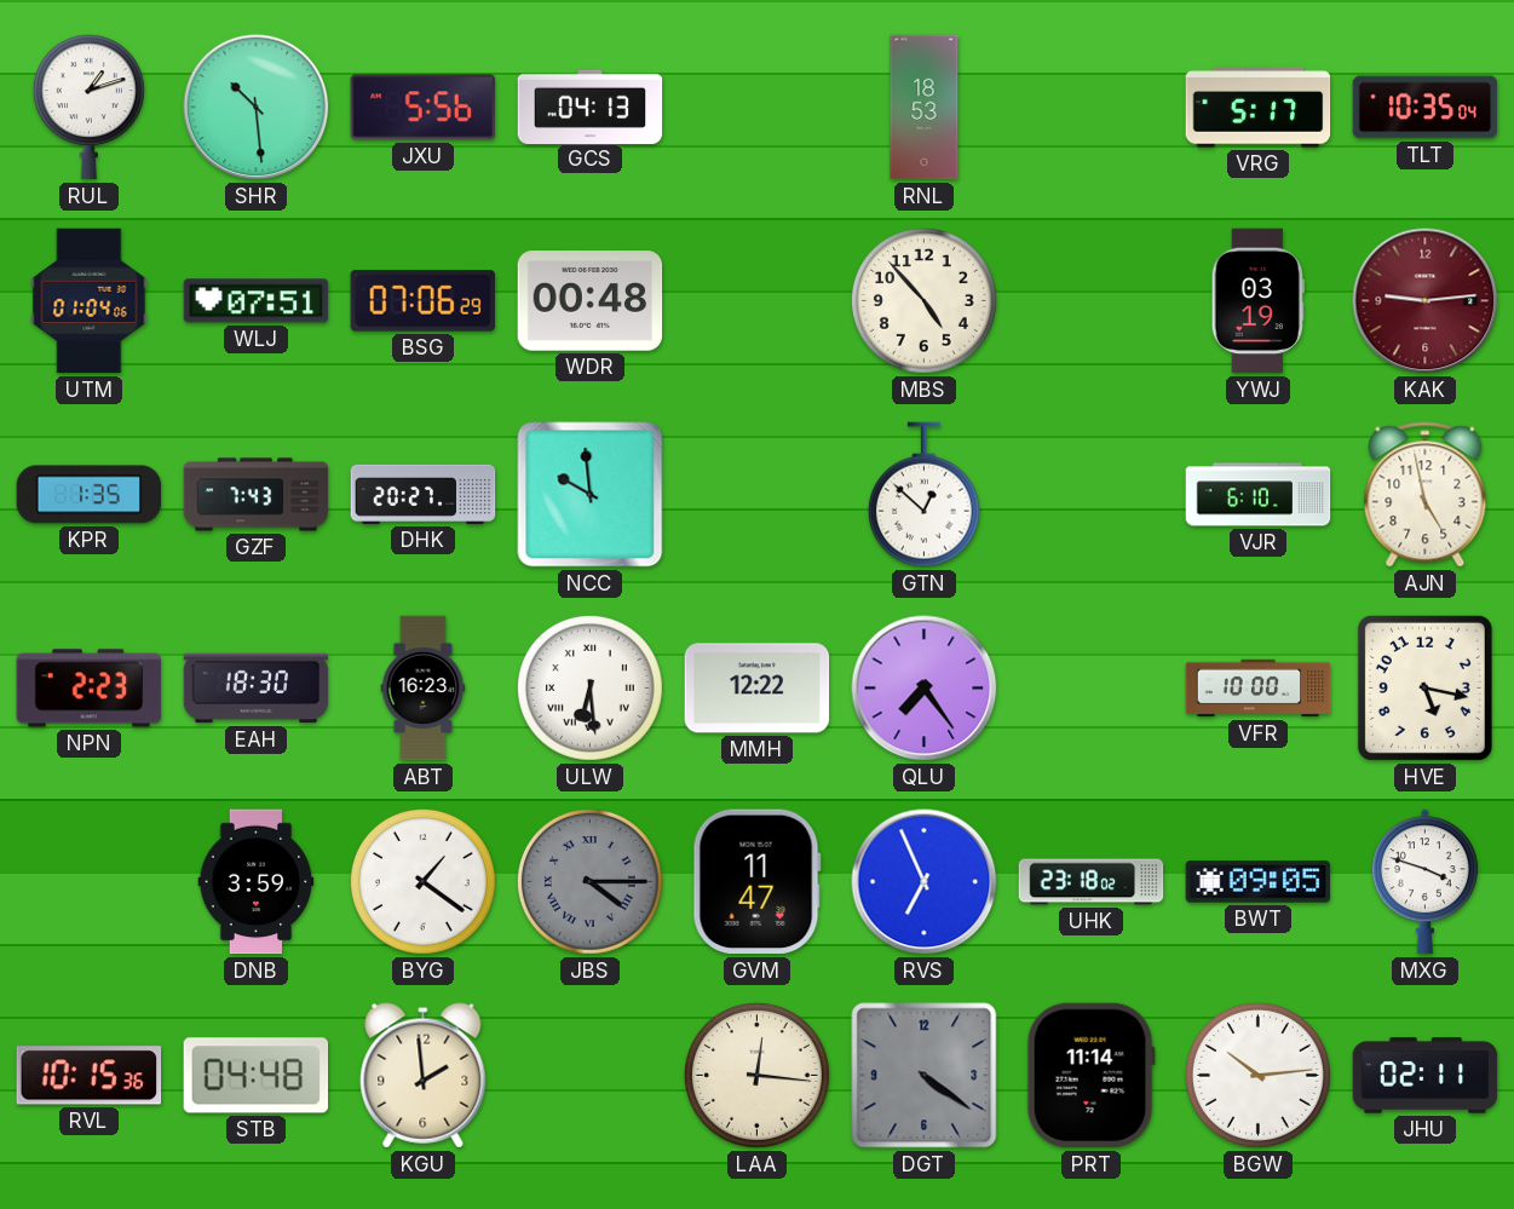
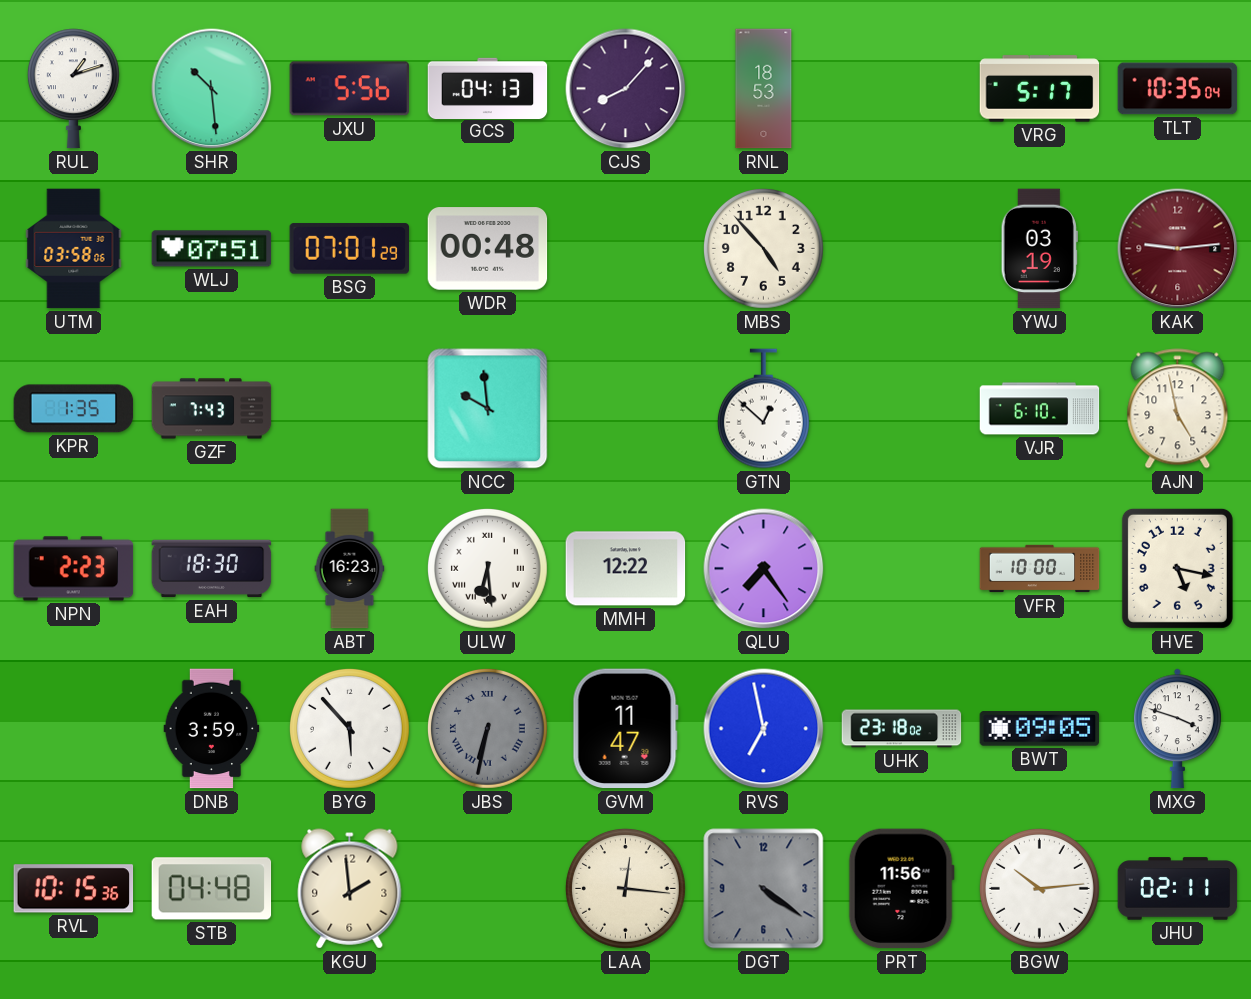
CJS: none -> 8:07
UTM: 01:04 -> 03:58
BSG: 07:06 -> 07:01
DHK: 20:27 -> none
BYG: 1:21 -> 5:53
JBS: 4:15 -> 6:32
RVS: 6:56 -> 6:58
PRT: 11:14 -> 11:56
